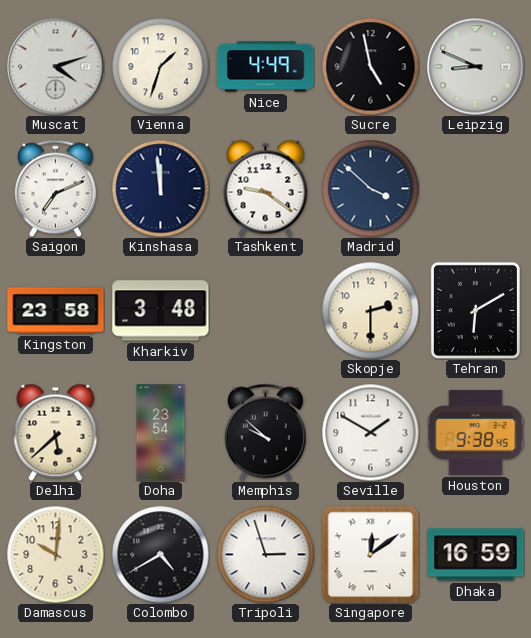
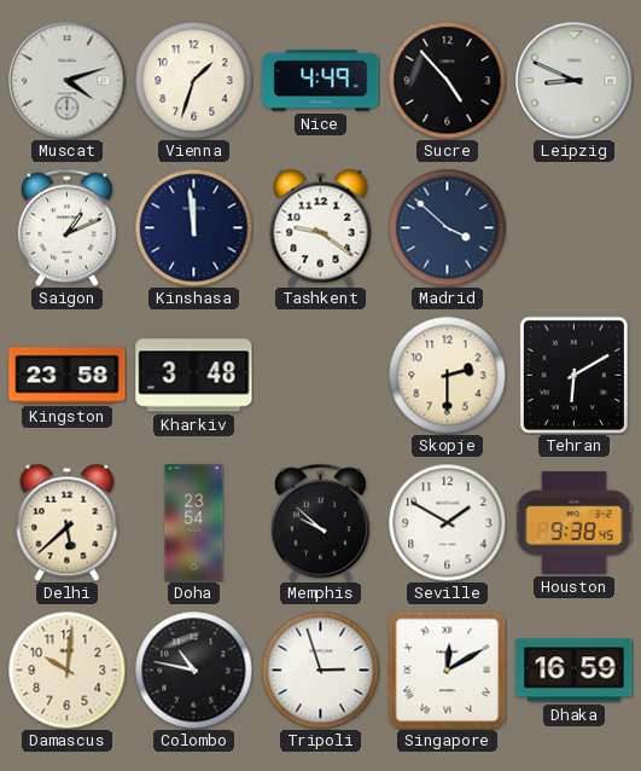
Sucre: 4:58 -> 4:53
Saigon: 7:11 -> 1:11
Colombo: 4:40 -> 10:47
Singapore: 12:09 -> 12:10
